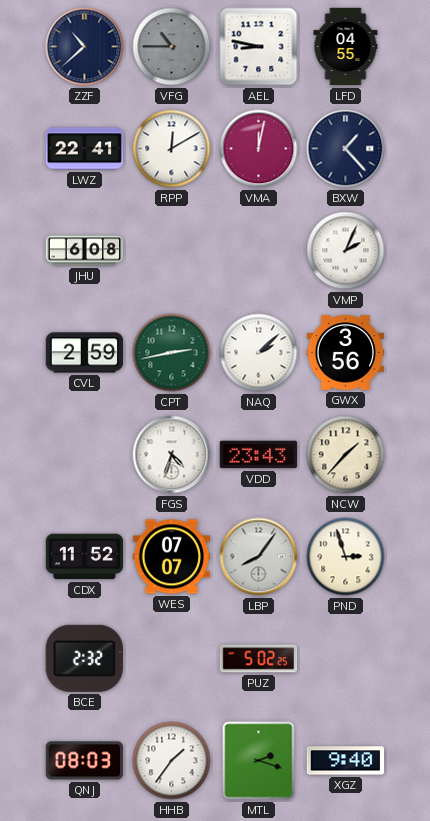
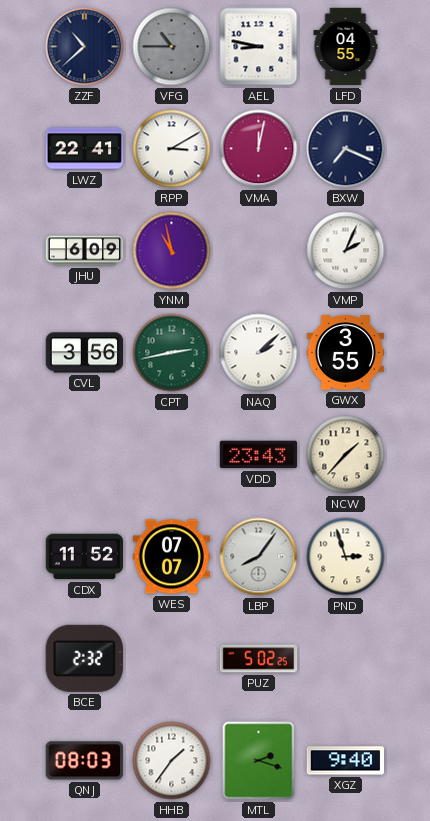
RPP: 12:10 -> 3:10
BXW: 1:23 -> 7:19
JHU: 6:08 -> 6:09
YNM: none -> 10:58
CVL: 2:59 -> 3:56
GWX: 3:56 -> 3:55
FGS: 4:33 -> none
